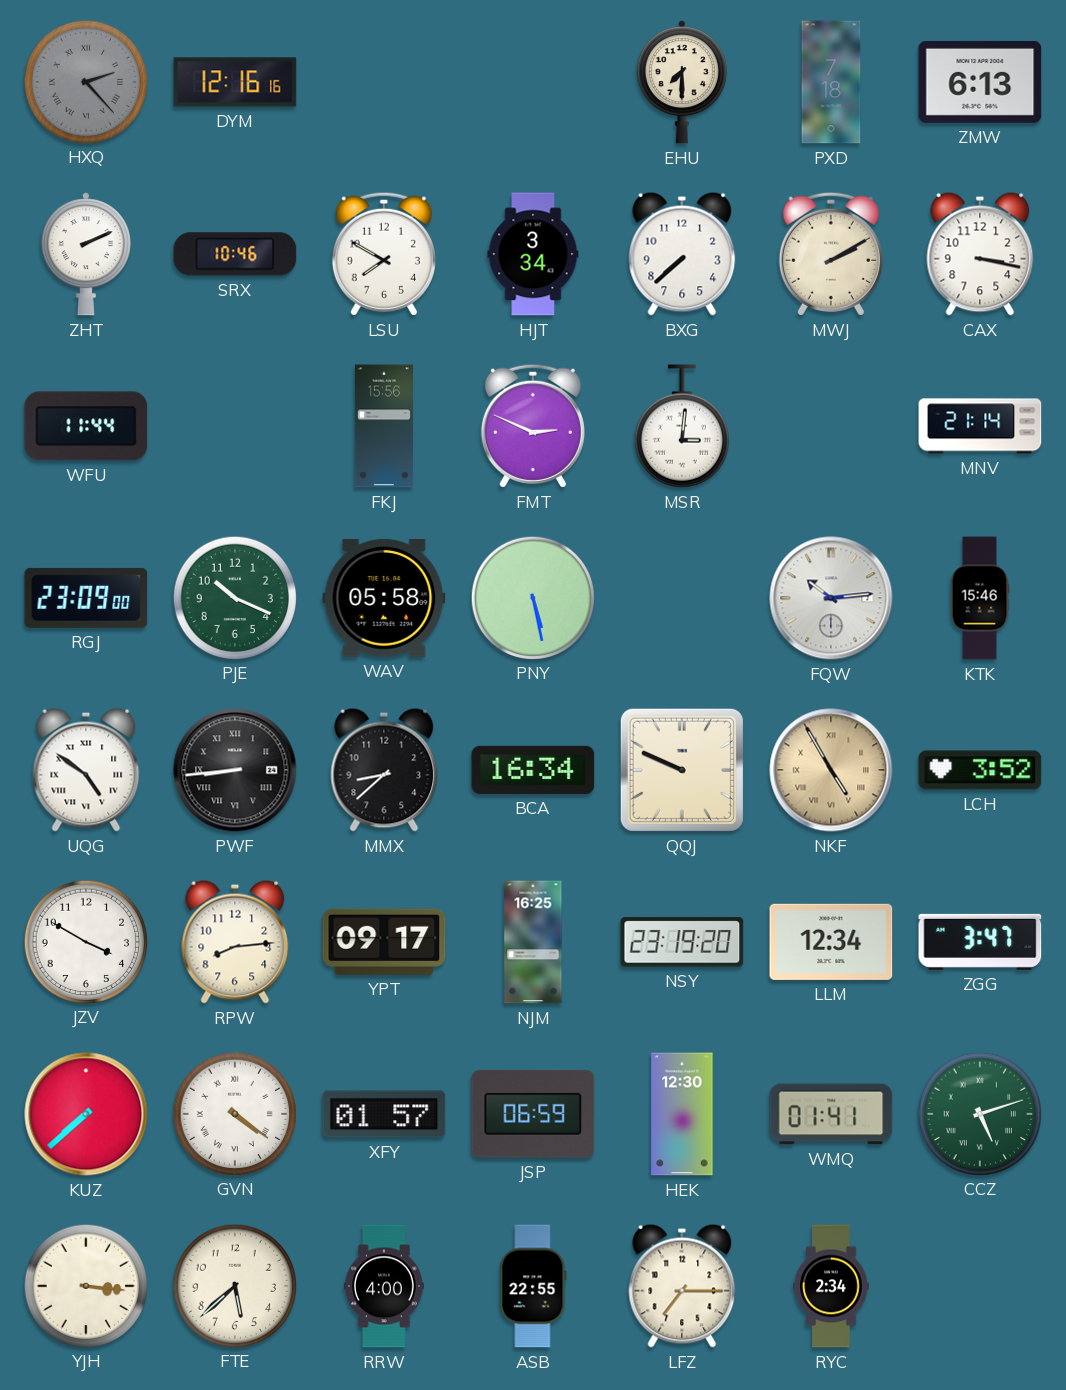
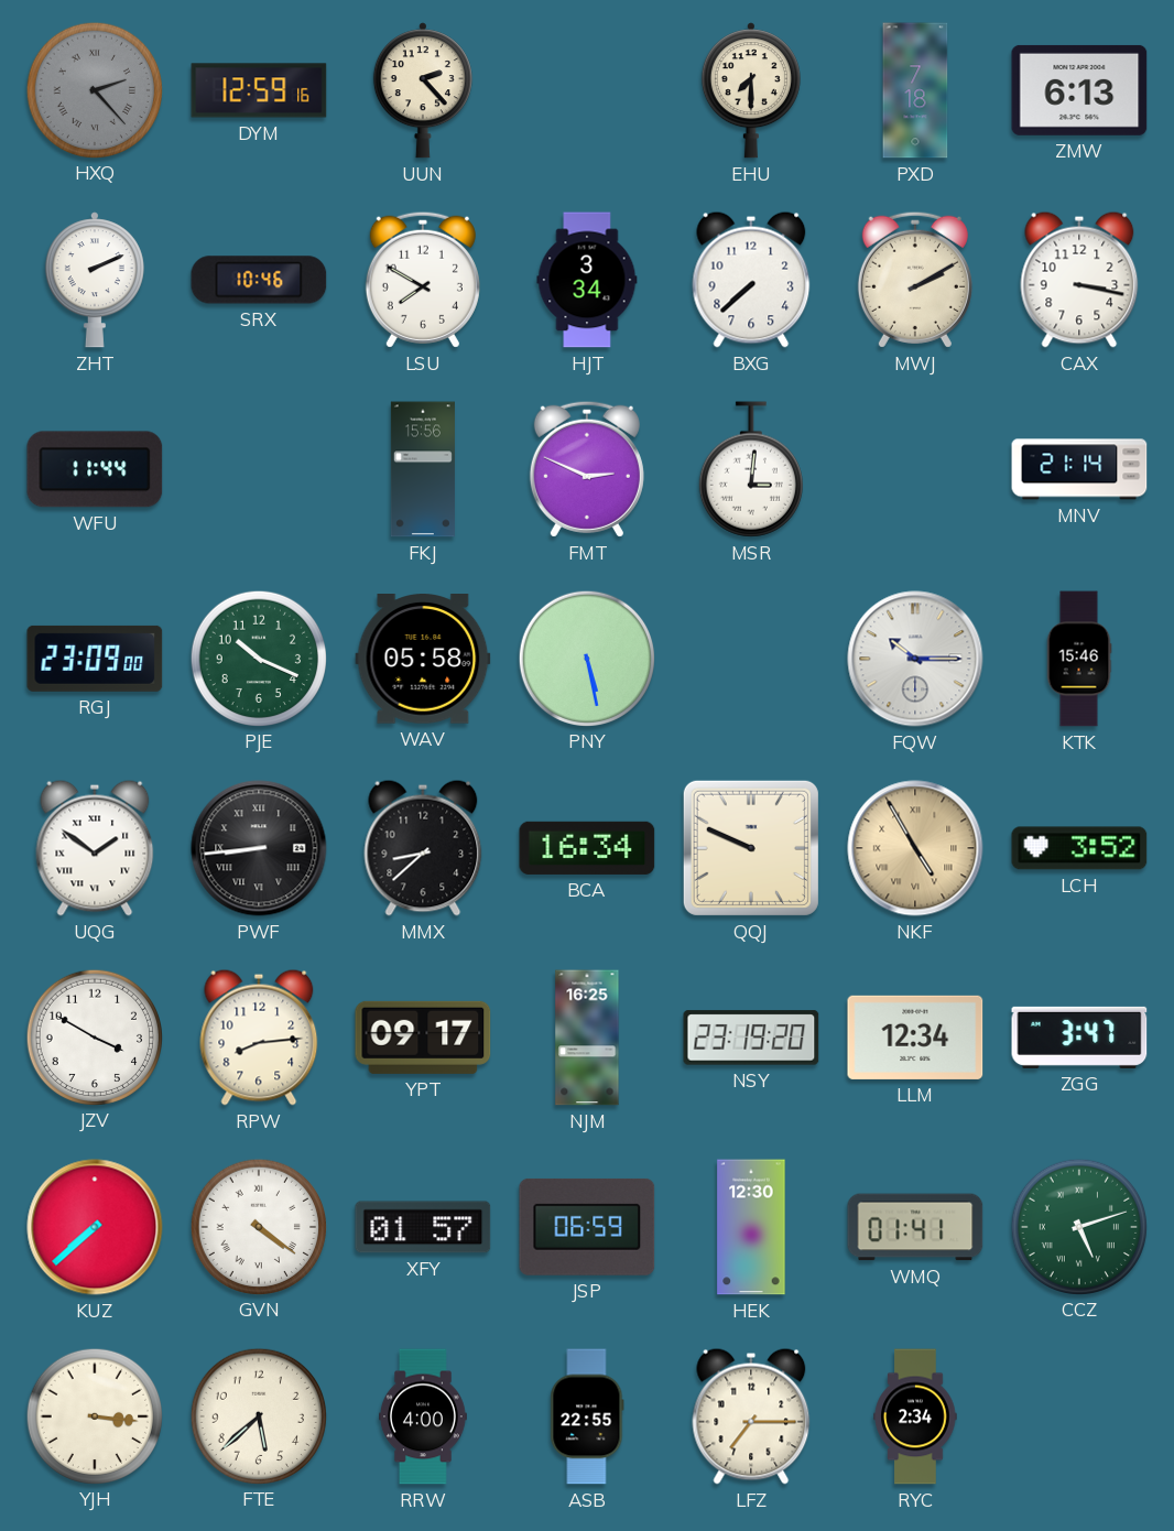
DYM: 12:16 -> 12:59
UUN: none -> 2:23
FQW: 10:14 -> 10:15
UQG: 4:51 -> 1:51
